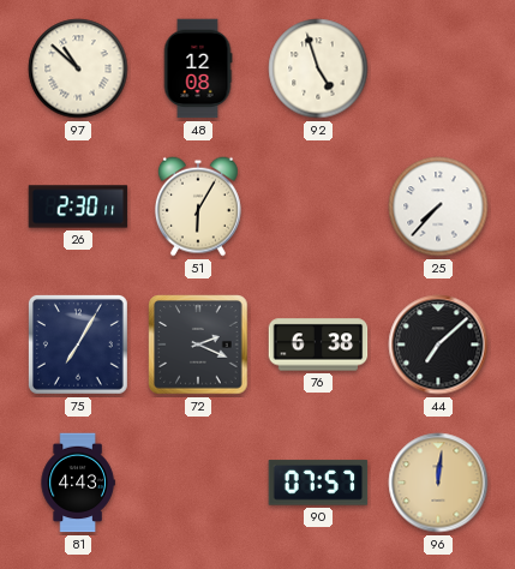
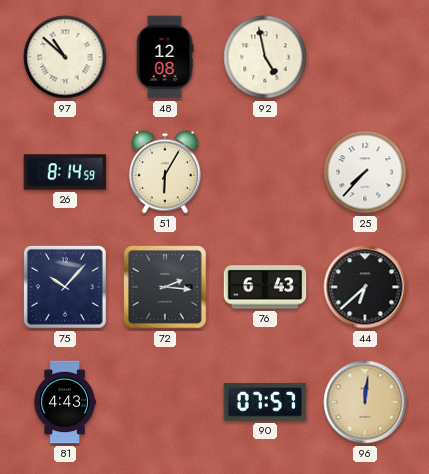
92: 4:57 -> 4:58
26: 2:30 -> 8:14
75: 7:05 -> 10:07
72: 2:19 -> 2:16
76: 6:38 -> 6:43
44: 7:08 -> 6:38
